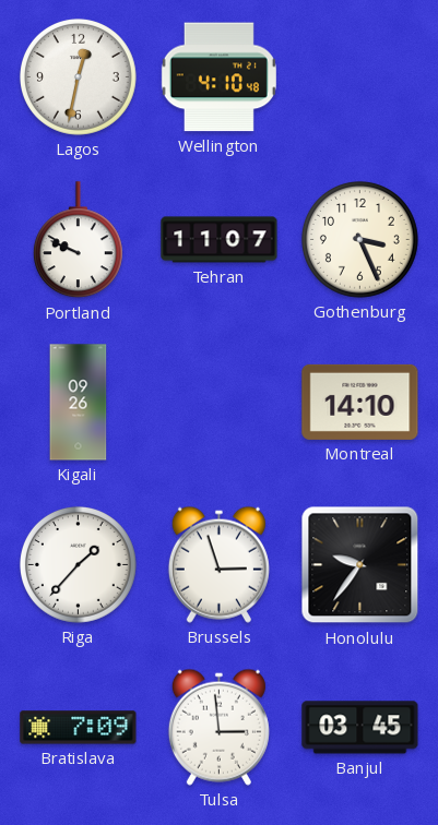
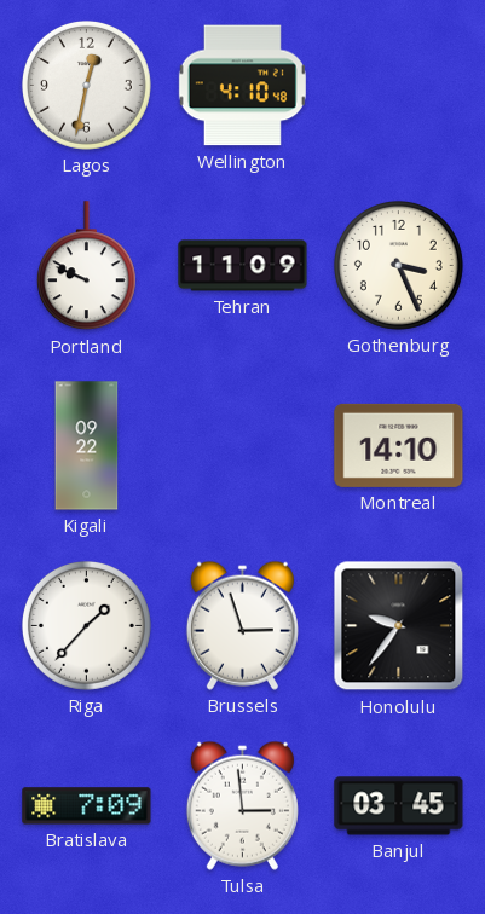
Tehran: 11:07 -> 11:09
Kigali: 09:26 -> 09:22
